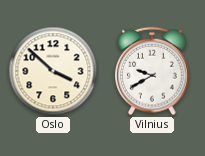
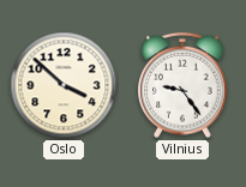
Vilnius: 9:40 -> 9:24
